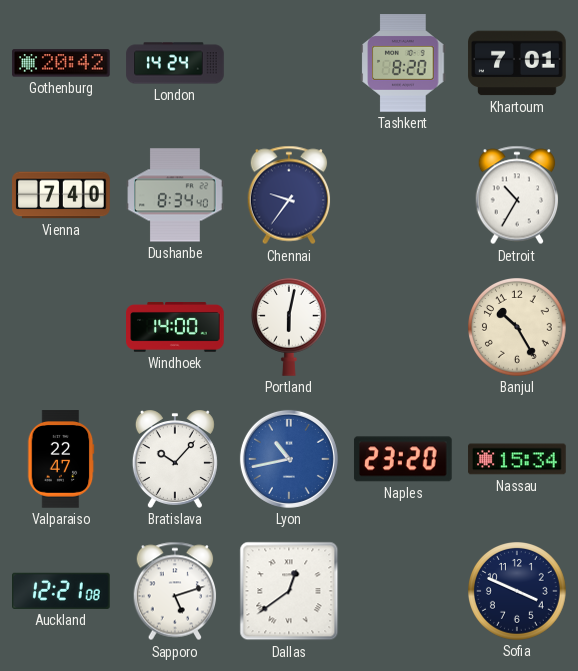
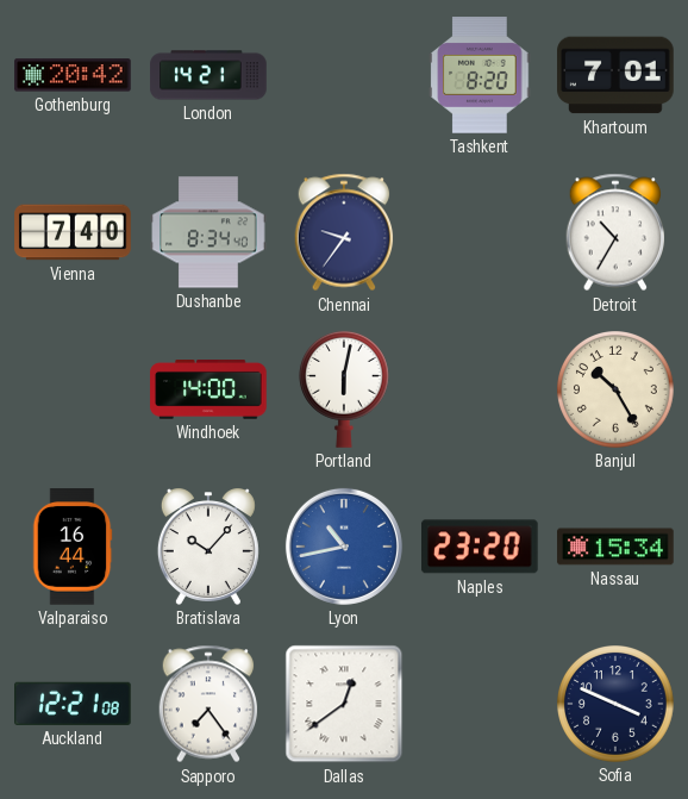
London: 14:24 -> 14:21
Valparaiso: 22:47 -> 16:44
Sapporo: 5:12 -> 7:24
